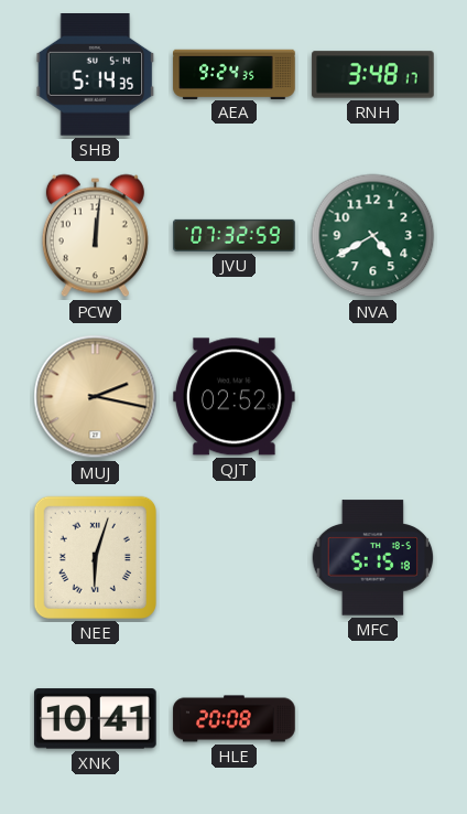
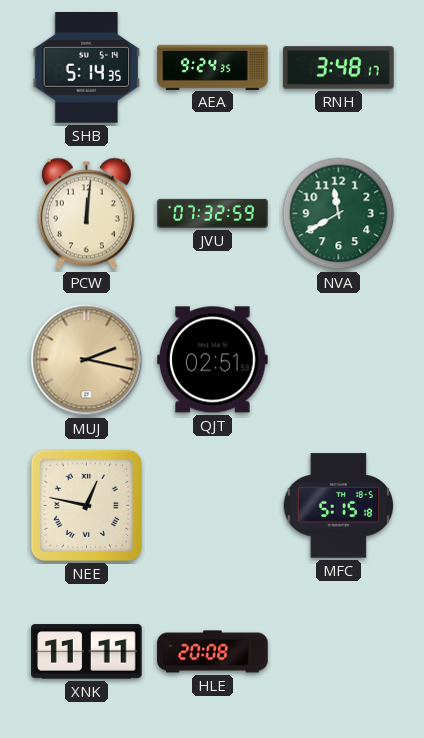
NVA: 4:40 -> 11:40
QJT: 02:52 -> 02:51
NEE: 6:03 -> 12:47
XNK: 10:41 -> 11:11
